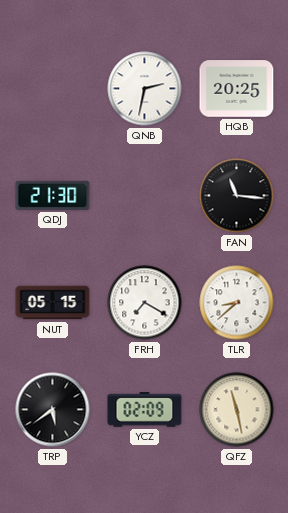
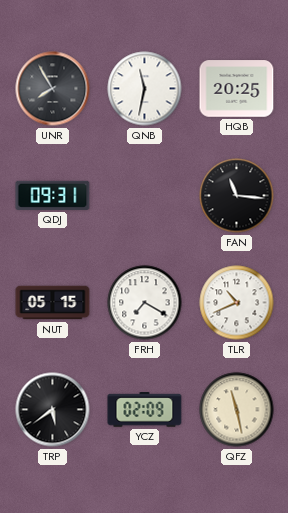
UNR: none -> 7:55
QNB: 2:32 -> 11:32
QDJ: 21:30 -> 09:31
TLR: 8:38 -> 10:41
